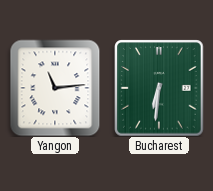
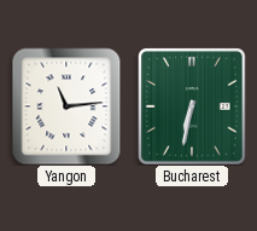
Bucharest: 6:31 -> 6:32
